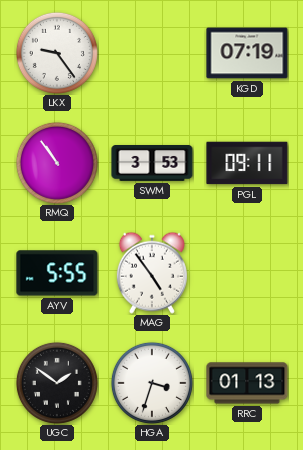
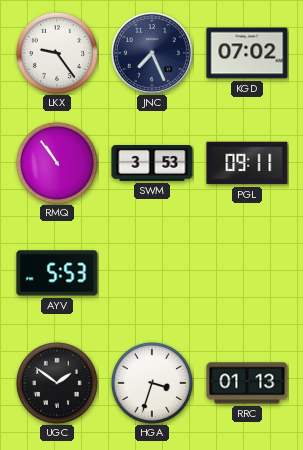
JNC: none -> 7:26
KGD: 07:19 -> 07:02
AYV: 5:55 -> 5:53
MAG: 4:54 -> none
